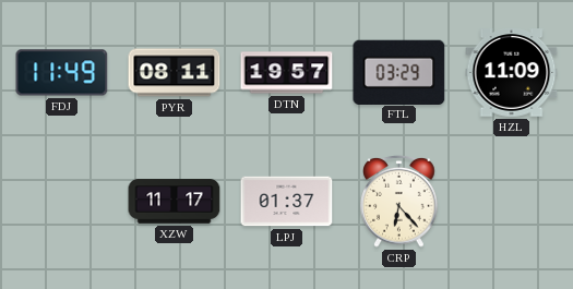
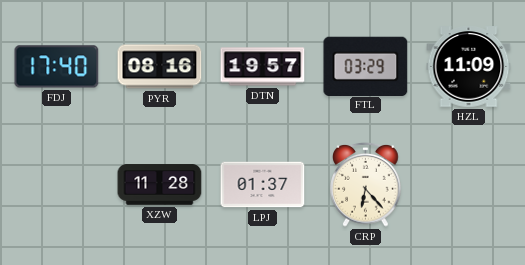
FDJ: 11:49 -> 17:40
PYR: 08:11 -> 08:16
XZW: 11:17 -> 11:28
